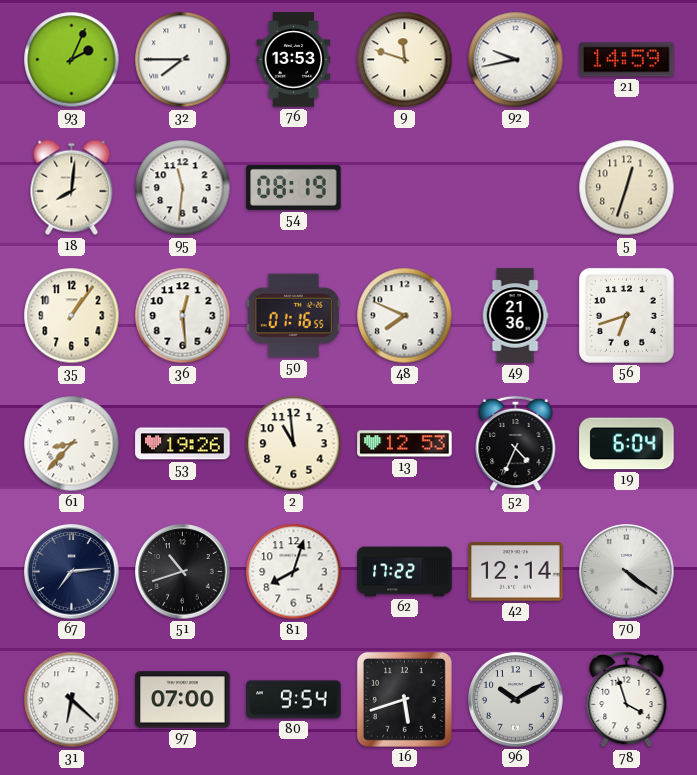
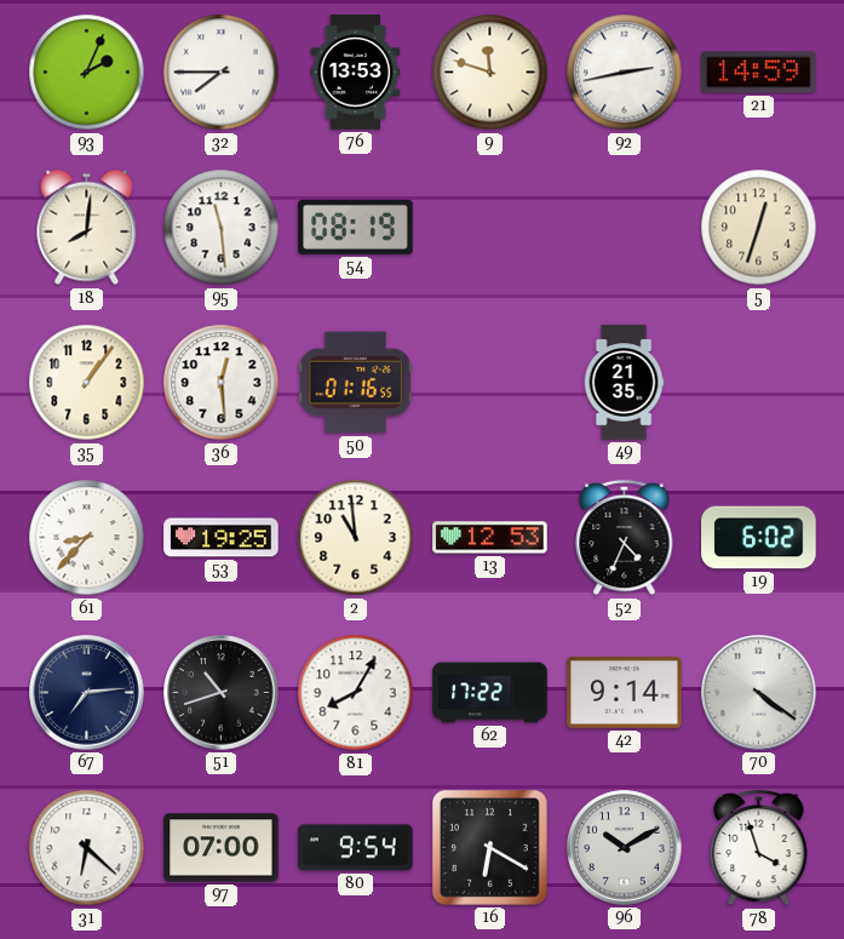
92: 9:43 -> 2:43
95: 11:31 -> 11:29
48: 7:49 -> none
49: 21:36 -> 21:35
56: 6:42 -> none
53: 19:26 -> 19:25
19: 6:04 -> 6:02
81: 8:03 -> 8:05
42: 12:14 -> 9:14
16: 5:42 -> 6:20
